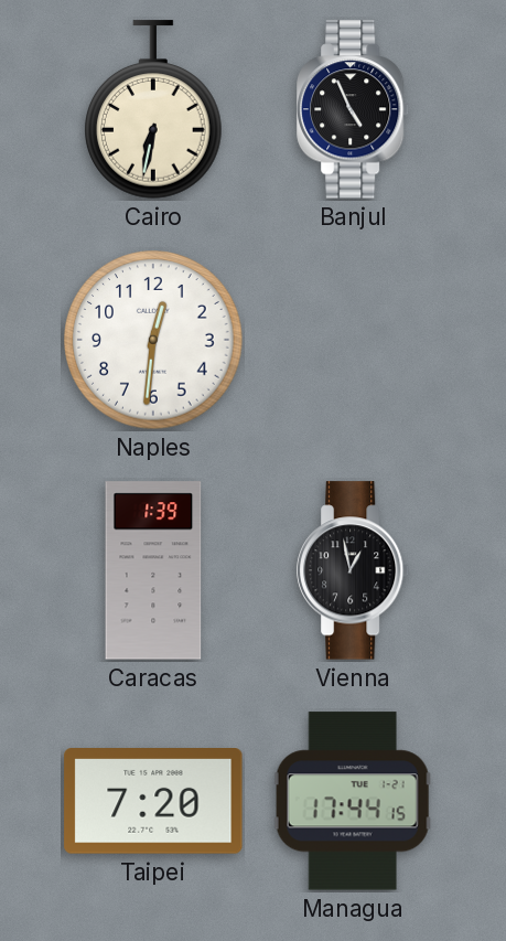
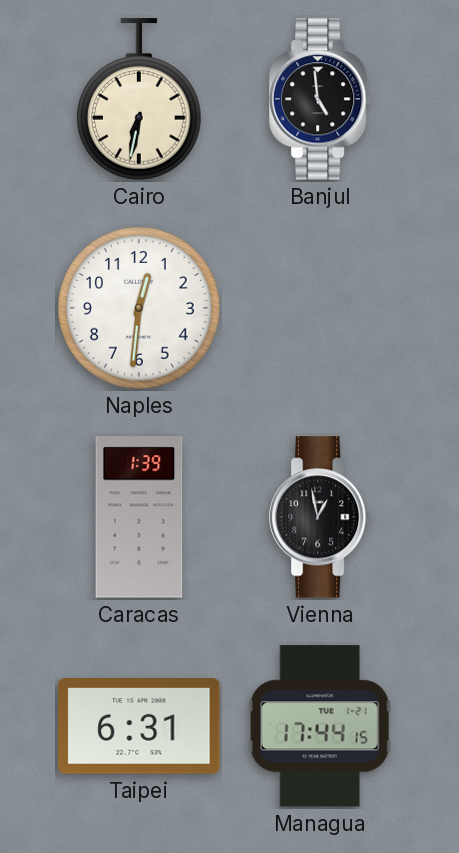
Banjul: 4:56 -> 4:59
Taipei: 7:20 -> 6:31
